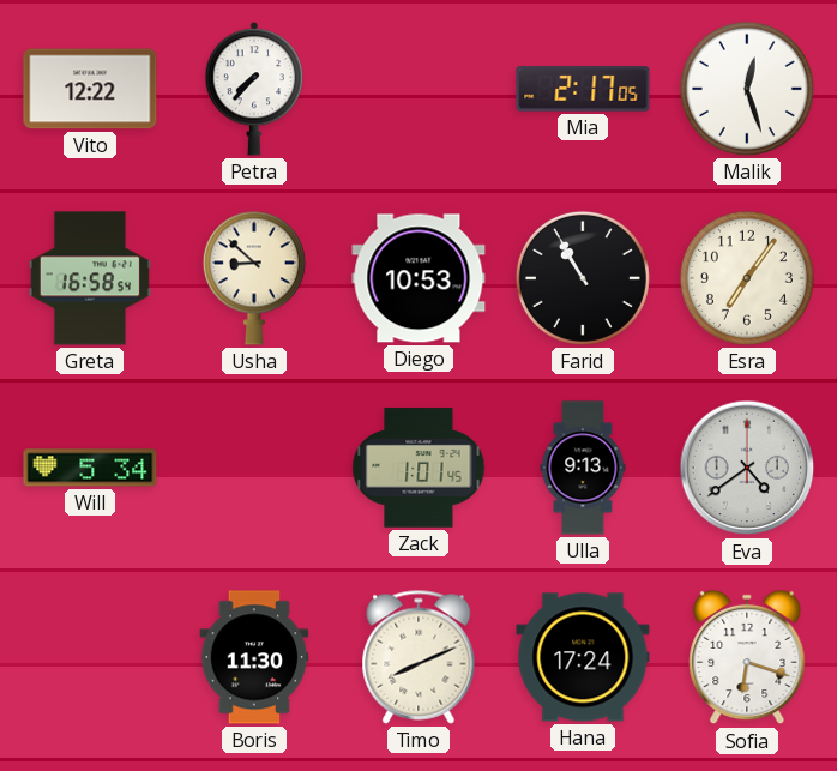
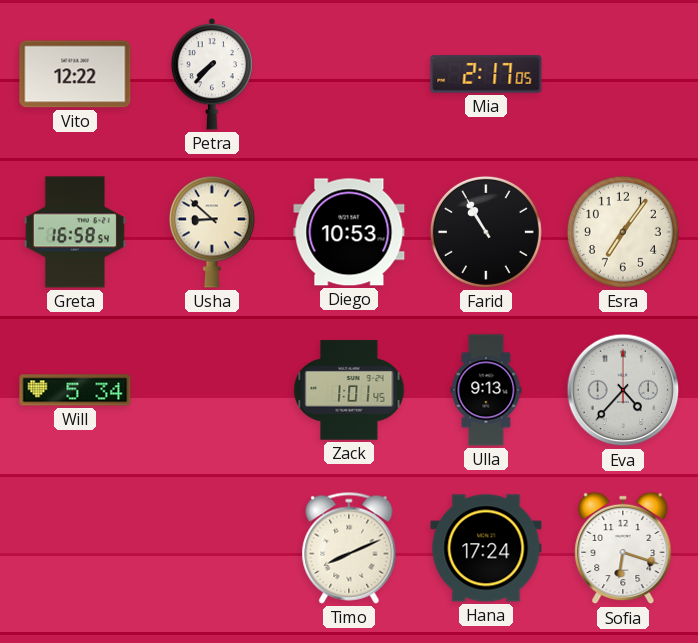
Malik: 12:27 -> none
Eva: 4:39 -> 4:37
Boris: 11:30 -> none
